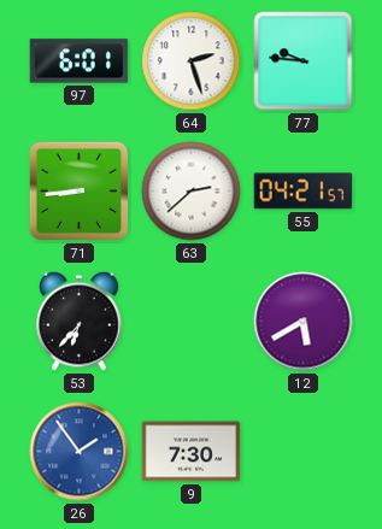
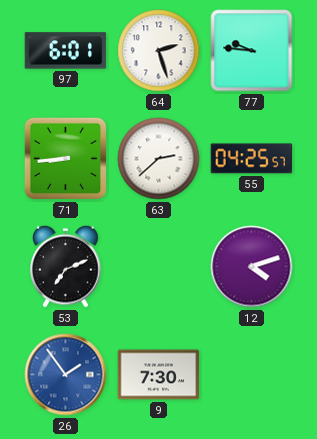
55: 04:21 -> 04:25
53: 6:37 -> 7:11
12: 5:40 -> 4:12
